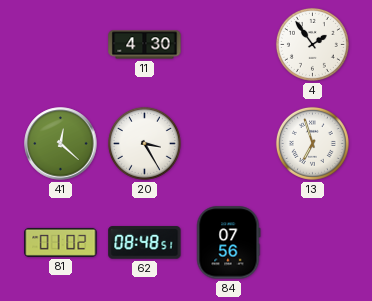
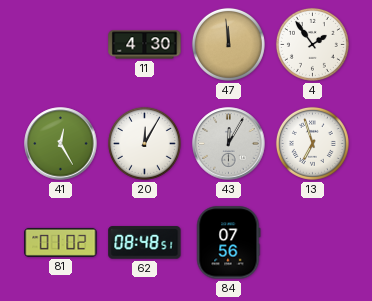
47: none -> 11:59
41: 12:22 -> 12:25
20: 3:25 -> 12:05
43: none -> 12:05
